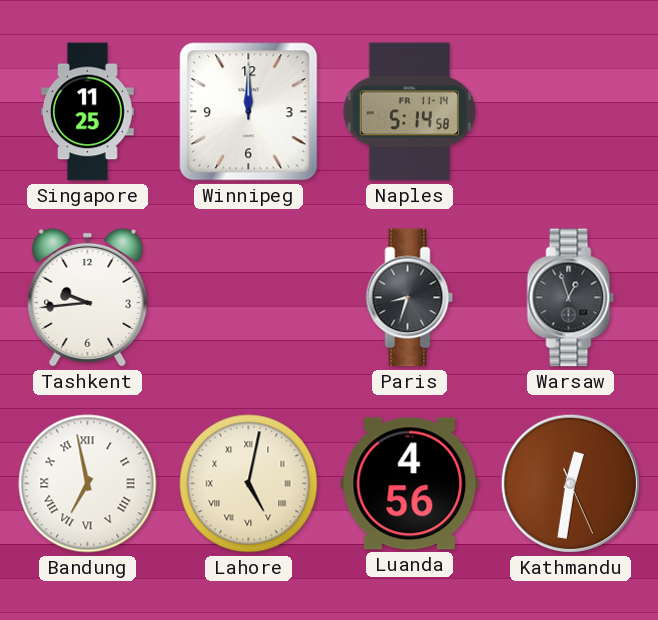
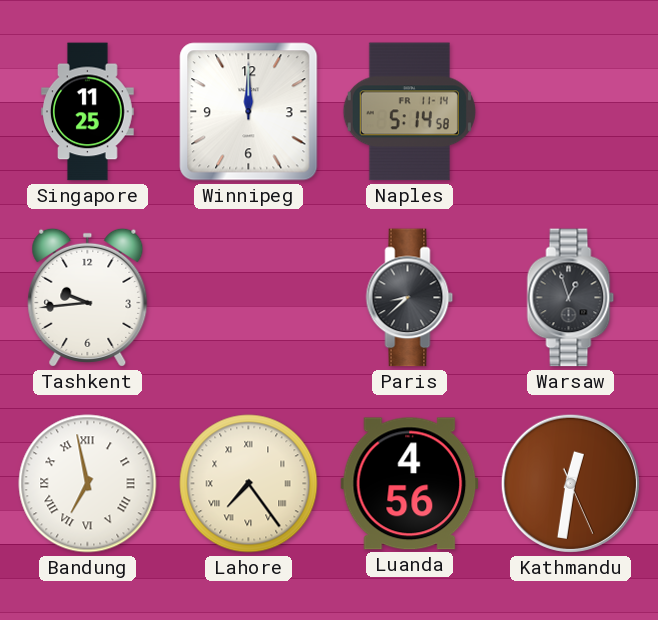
Paris: 8:33 -> 8:38
Lahore: 5:02 -> 7:24
